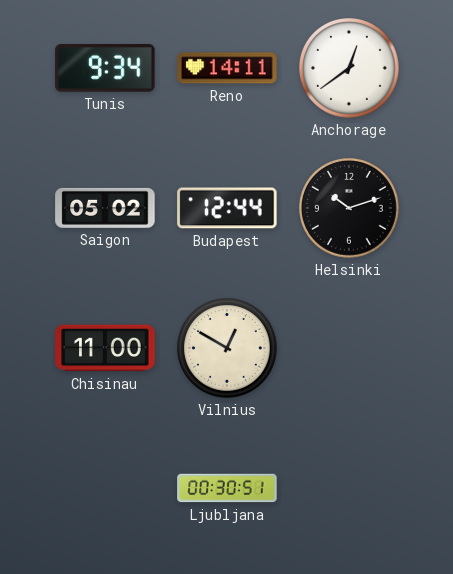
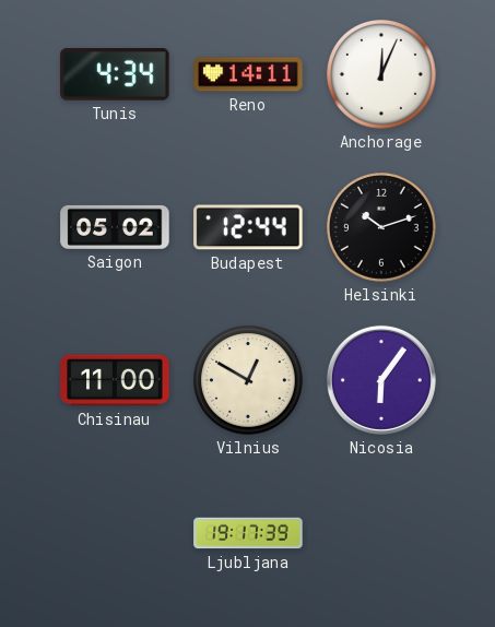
Tunis: 9:34 -> 4:34
Anchorage: 12:39 -> 12:04
Nicosia: none -> 6:06
Ljubljana: 00:30 -> 19:17
